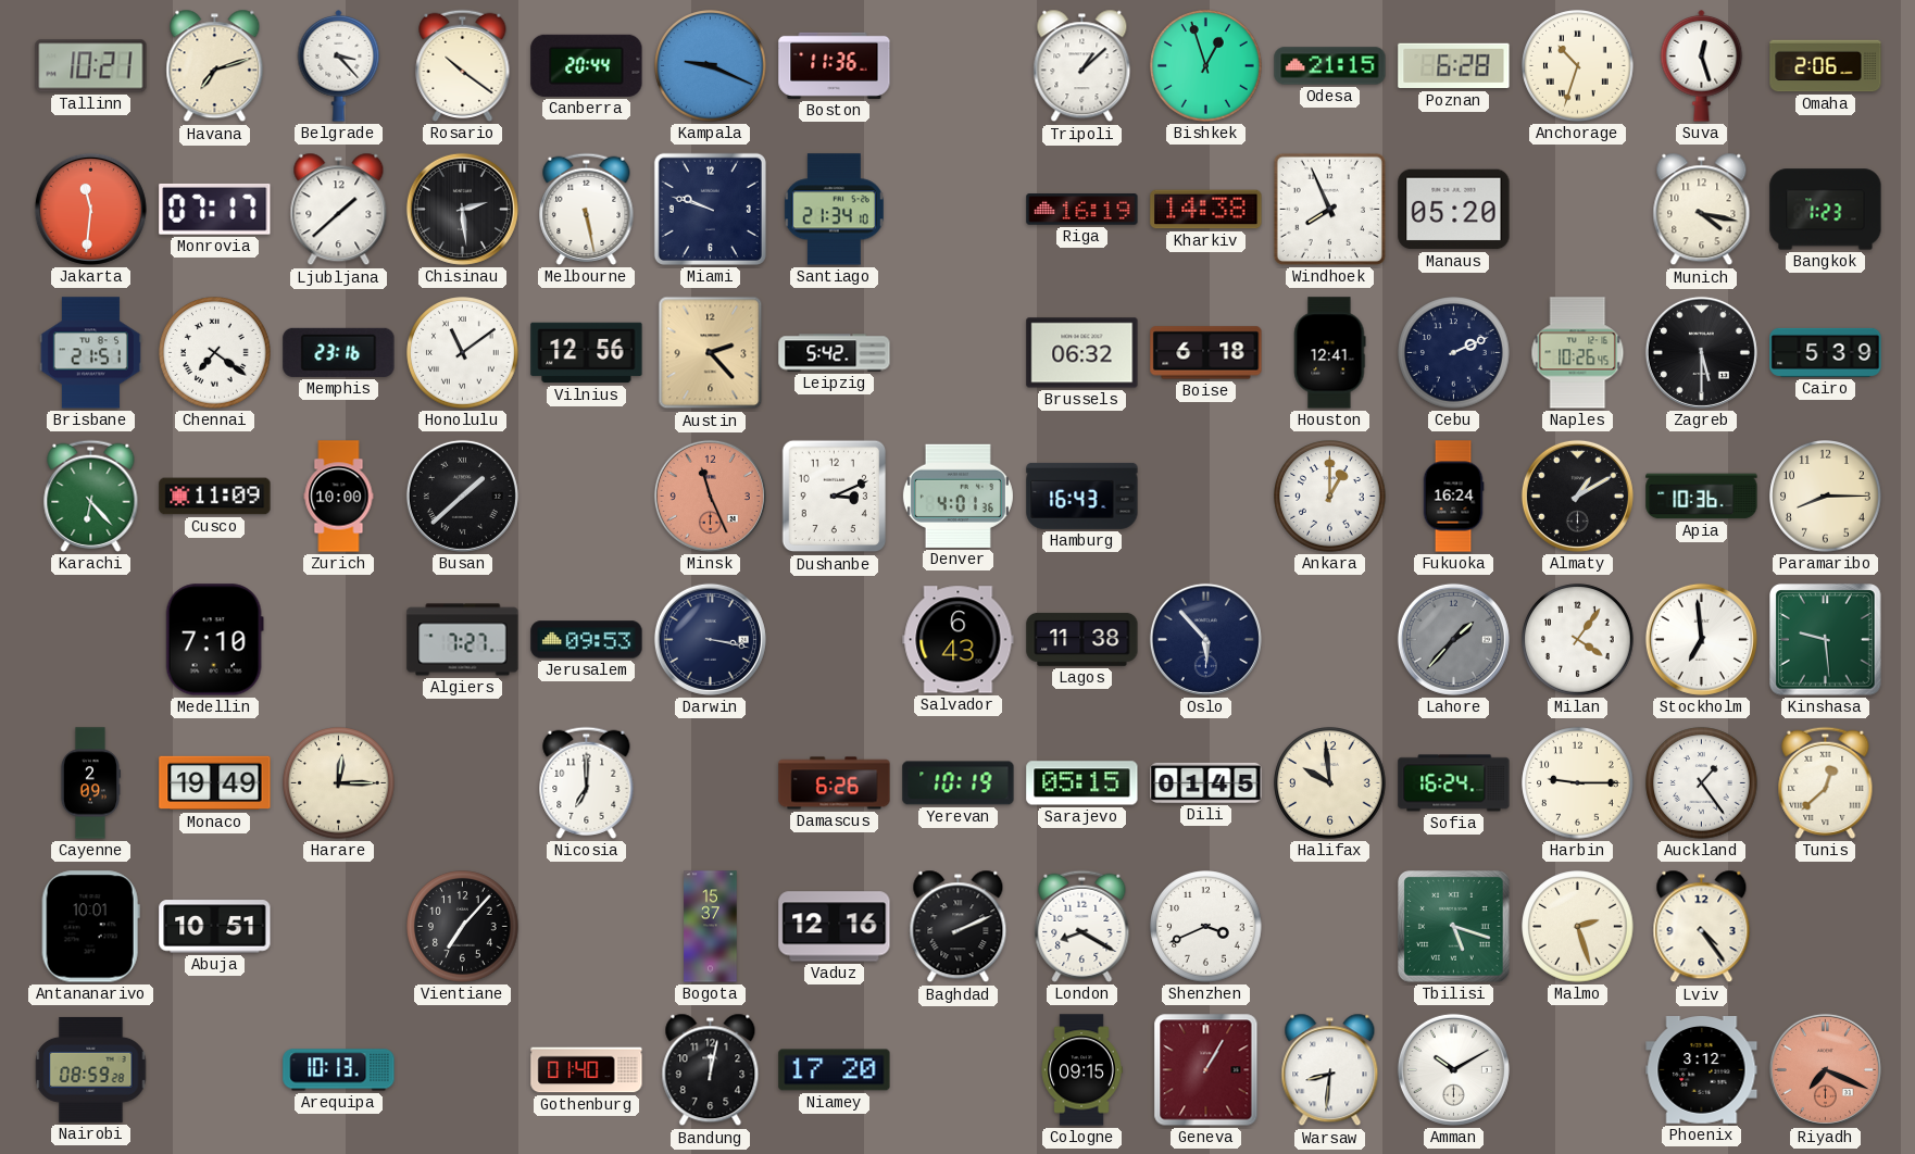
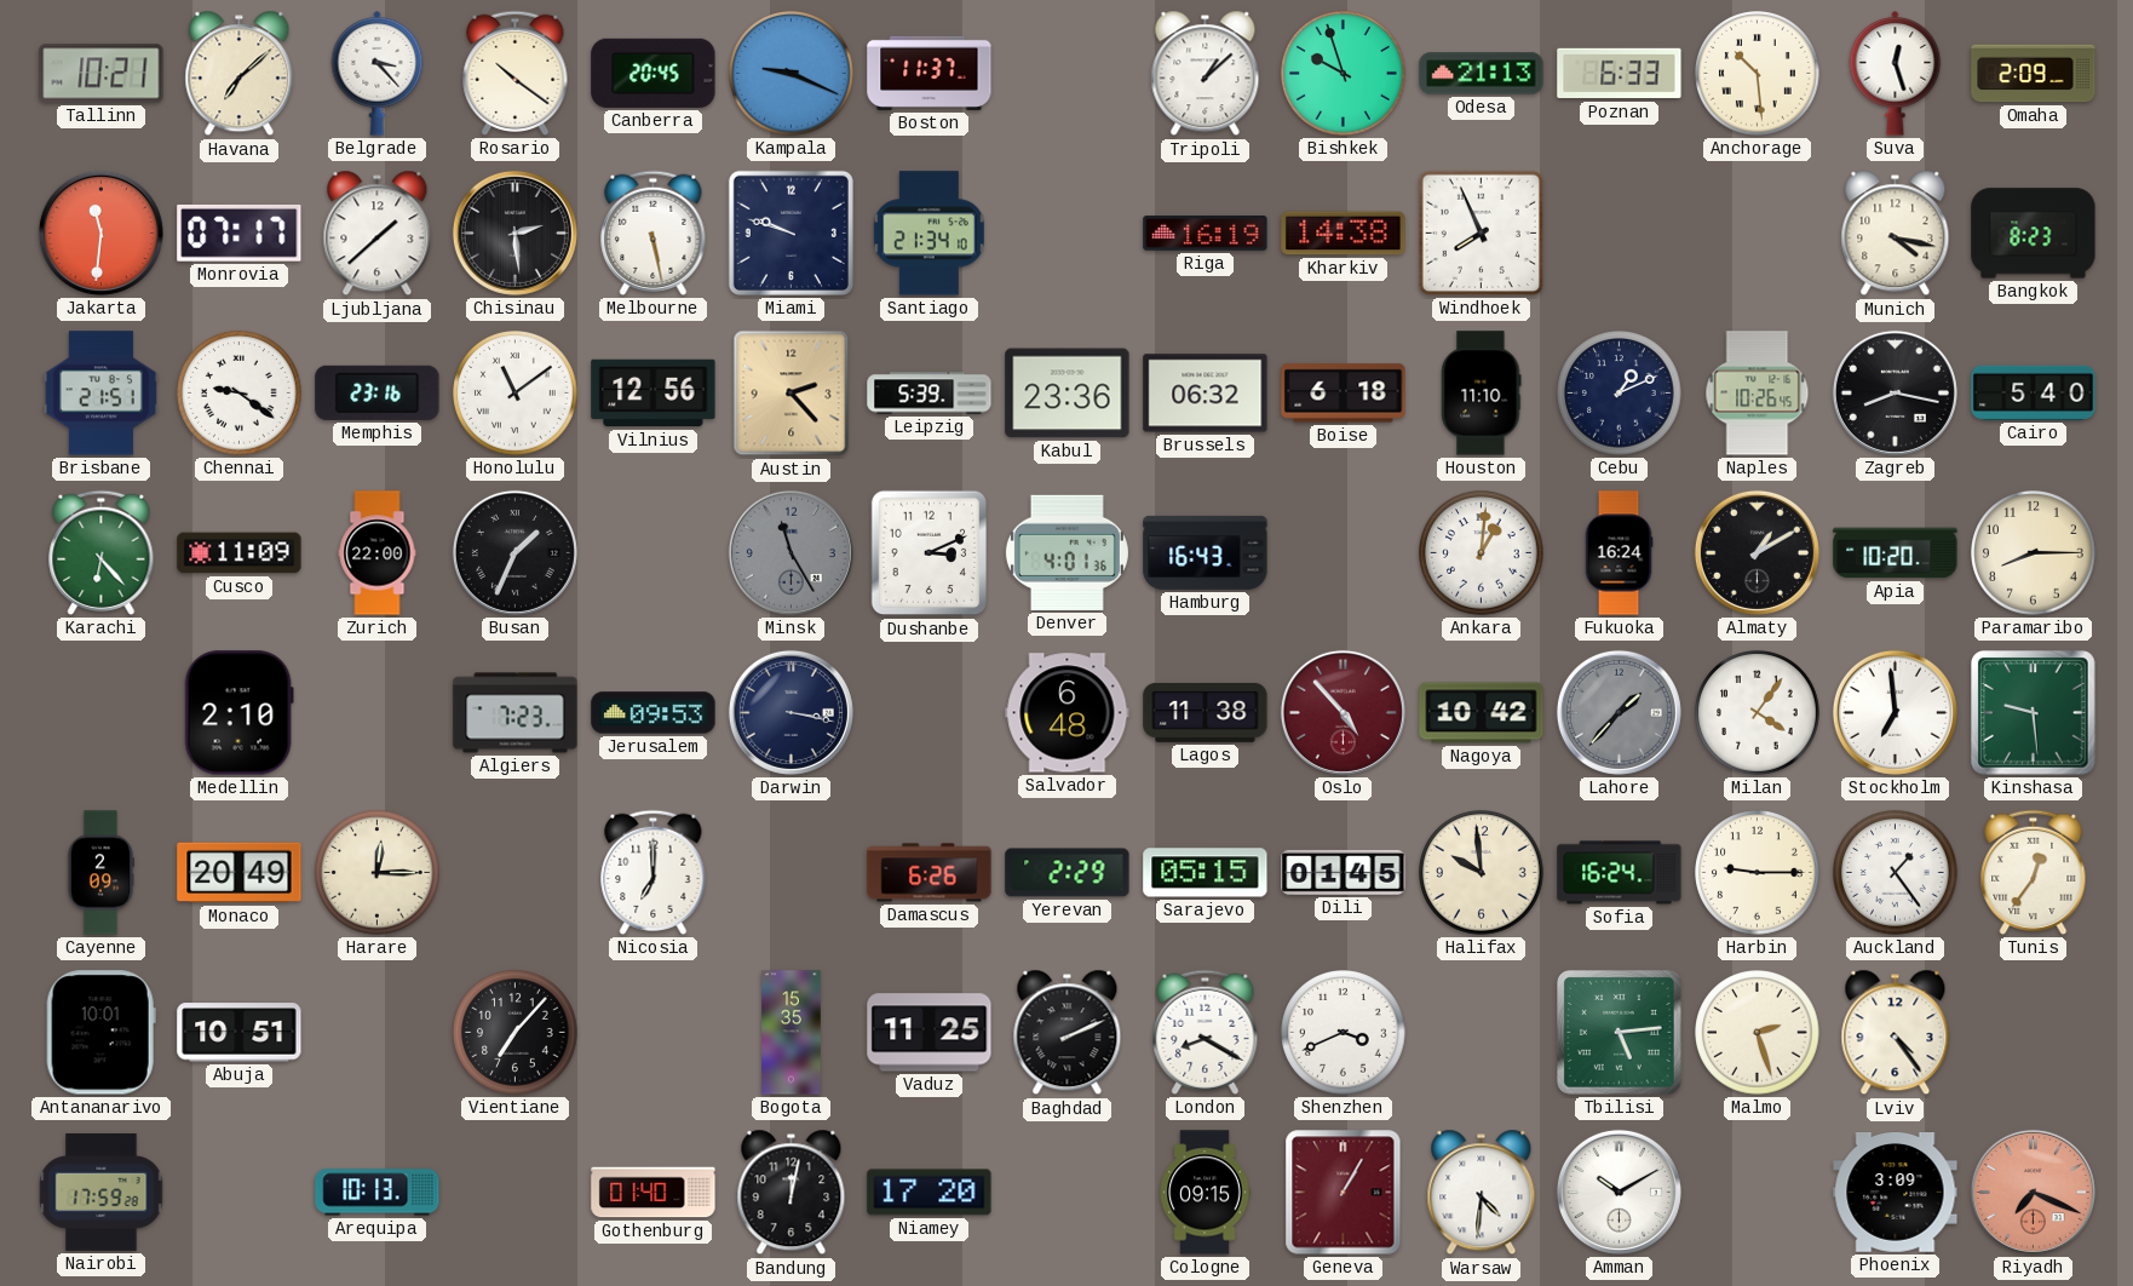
Havana: 7:12 -> 7:08
Canberra: 20:44 -> 20:45
Boston: 11:36 -> 11:37
Bishkek: 12:57 -> 9:57
Odesa: 21:15 -> 21:13
Poznan: 6:28 -> 6:33
Anchorage: 10:33 -> 10:29
Omaha: 2:06 -> 2:09
Manaus: 05:20 -> none
Bangkok: 1:23 -> 8:23
Chennai: 7:21 -> 9:21
Leipzig: 5:42 -> 5:39
Kabul: none -> 23:36
Houston: 12:41 -> 11:10
Cebu: 2:11 -> 1:11
Zagreb: 5:30 -> 8:17
Cairo: 5:39 -> 5:40
Zurich: 10:00 -> 22:00
Busan: 1:38 -> 1:34
Minsk: 11:26 -> 11:25
Minsk dial: salmon -> grey
Ankara: 1:00 -> 1:01
Apia: 10:36 -> 10:20
Medellin: 7:10 -> 2:10
Algiers: 7:27 -> 7:23
Salvador: 6:43 -> 6:48
Oslo: 5:53 -> 4:53
Oslo dial: navy -> burgundy
Nagoya: none -> 10:42
Monaco: 19:49 -> 20:49
Yerevan: 10:19 -> 2:29
Tunis: 12:38 -> 12:36
Bogota: 15:37 -> 15:35
Vaduz: 12:16 -> 11:25
Tbilisi: 5:18 -> 5:14
Nairobi: 08:59 -> 17:59
Warsaw: 8:31 -> 4:31
Phoenix: 3:12 -> 3:09
